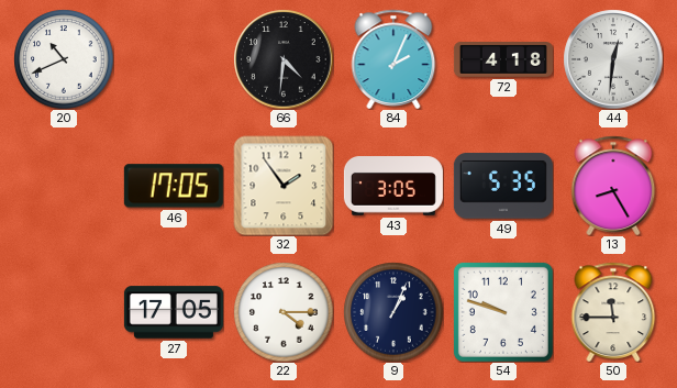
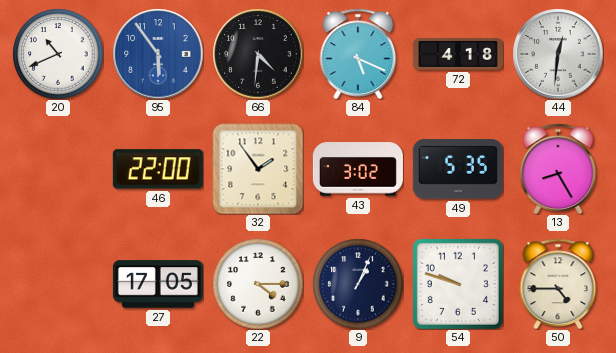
95: none -> 5:54
84: 2:04 -> 5:19
46: 17:05 -> 22:00
43: 3:05 -> 3:02
50: 11:45 -> 4:45
